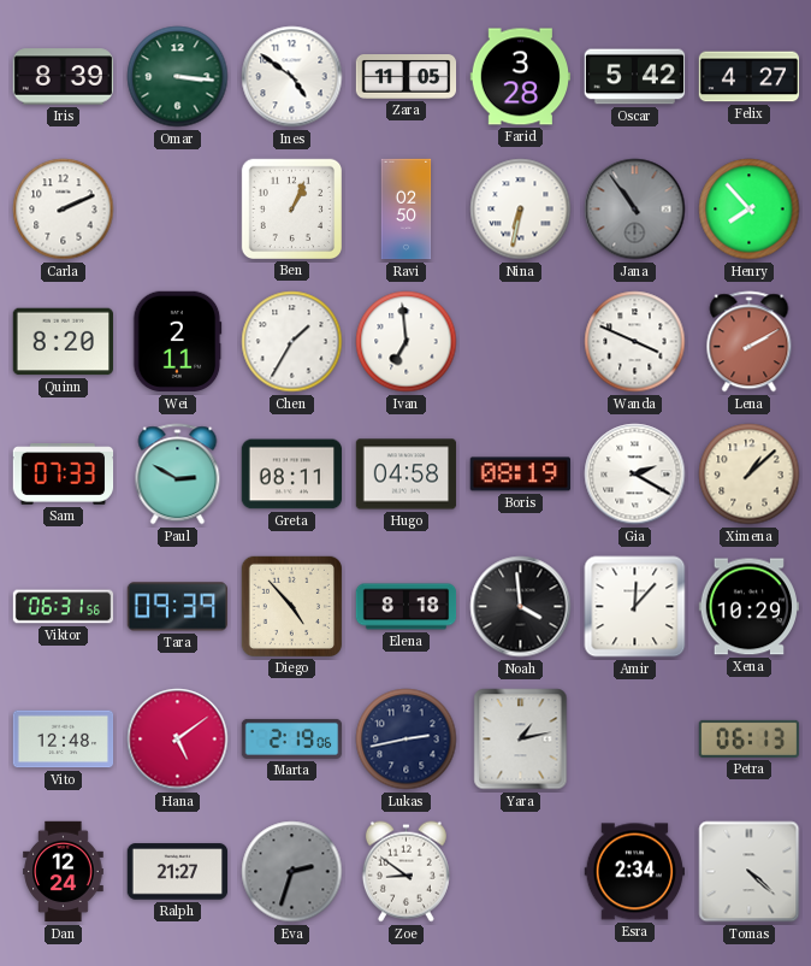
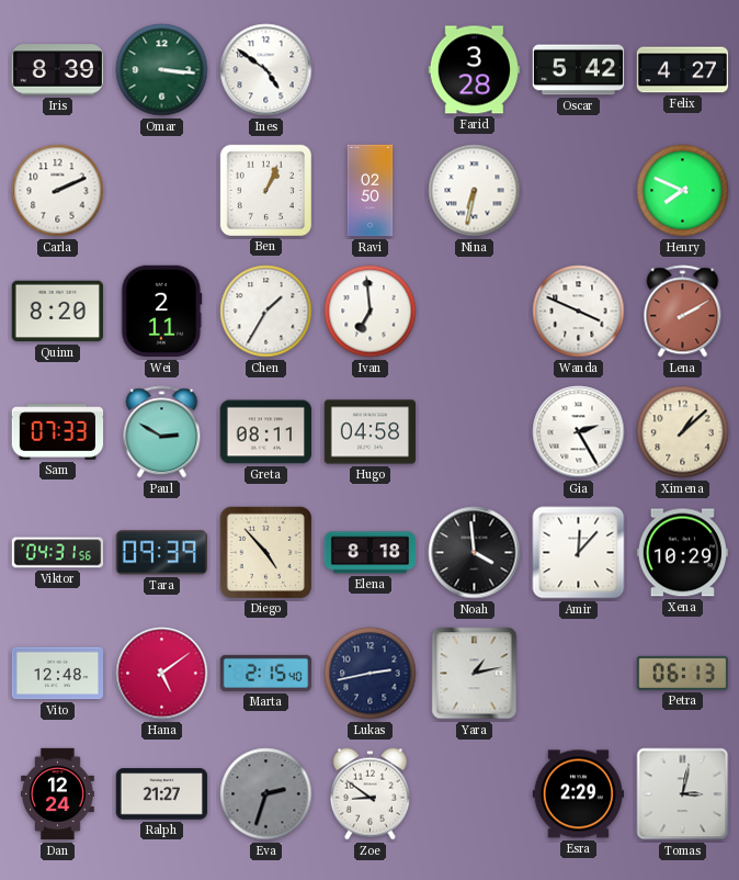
Zara: 11:05 -> none
Jana: 10:54 -> none
Henry: 7:53 -> 7:49
Boris: 08:19 -> none
Gia: 2:20 -> 2:25
Viktor: 06:31 -> 04:31
Marta: 2:19 -> 2:15
Esra: 2:34 -> 2:29
Tomas: 4:22 -> 3:02
